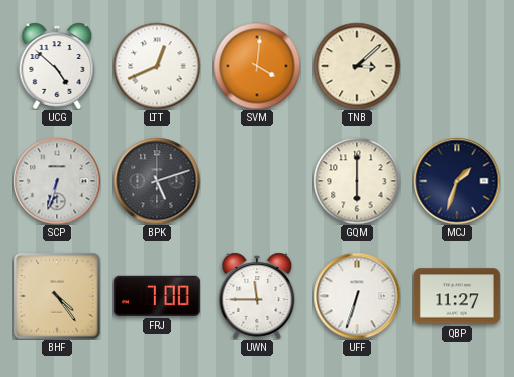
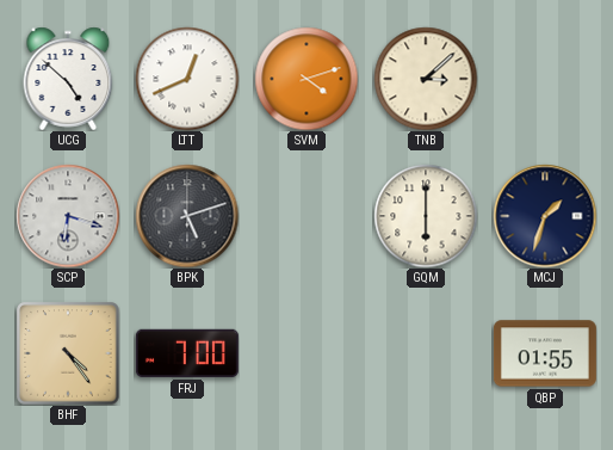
SVM: 4:01 -> 4:12
SCP: 6:33 -> 6:18
UWN: 11:45 -> none
UFF: 6:33 -> none
QBP: 11:27 -> 01:55
